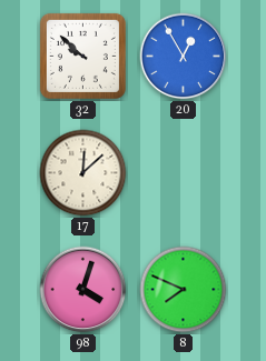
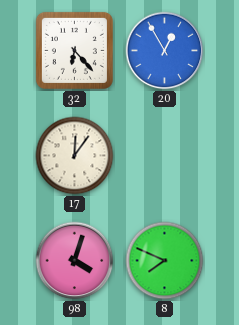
32: 9:52 -> 6:23
17: 12:08 -> 12:06
